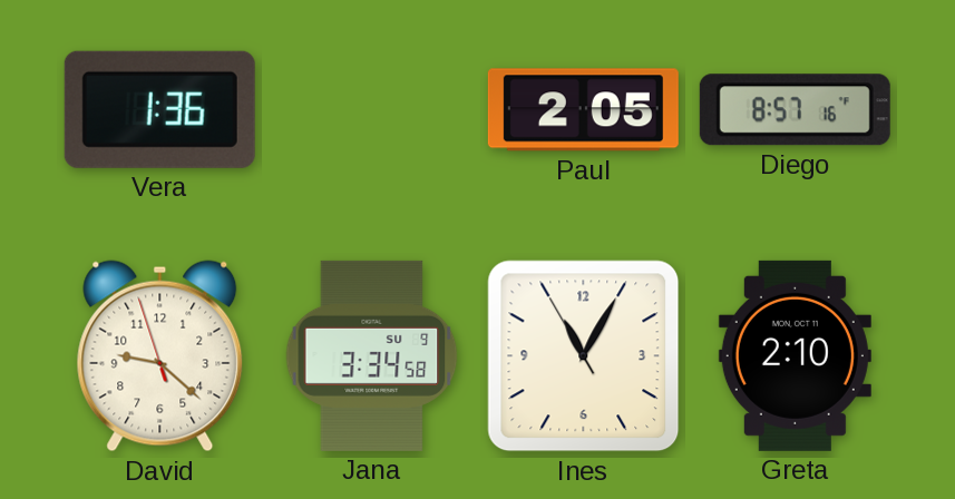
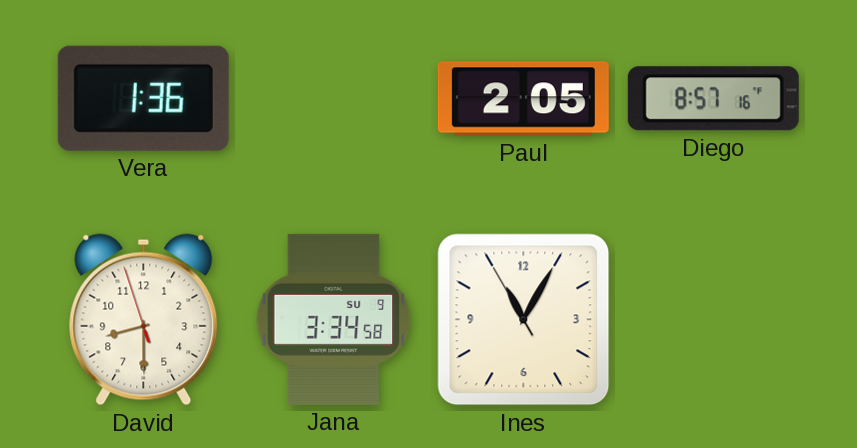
David: 9:21 -> 8:29
Greta: 2:10 -> none
